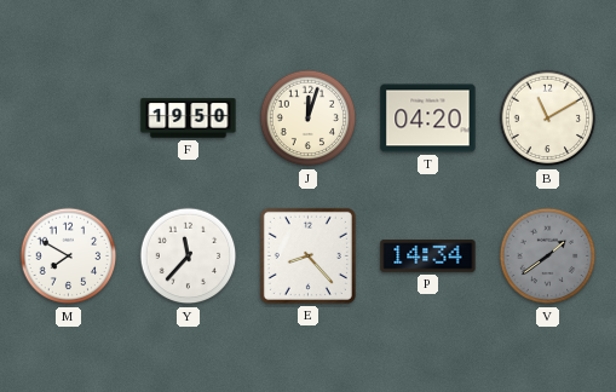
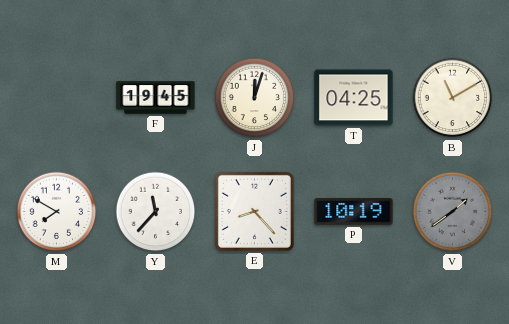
F: 19:50 -> 19:45
T: 04:20 -> 04:25
P: 14:34 -> 10:19
